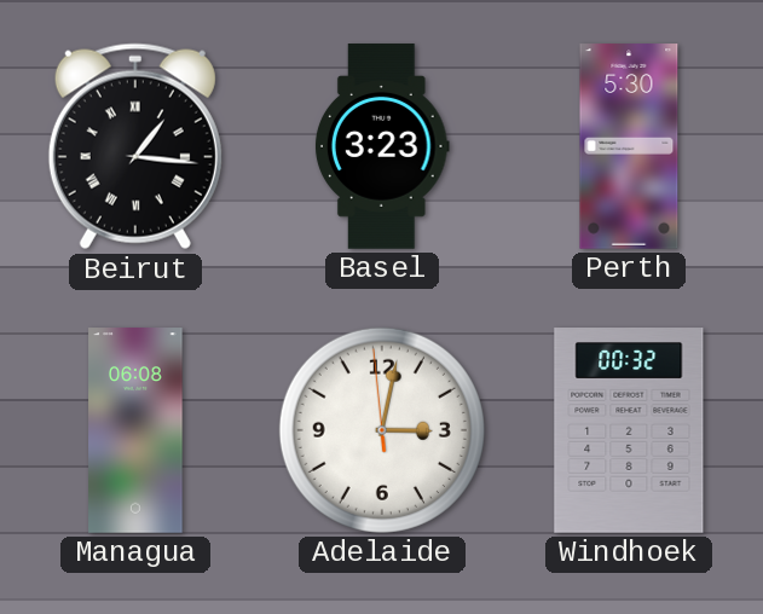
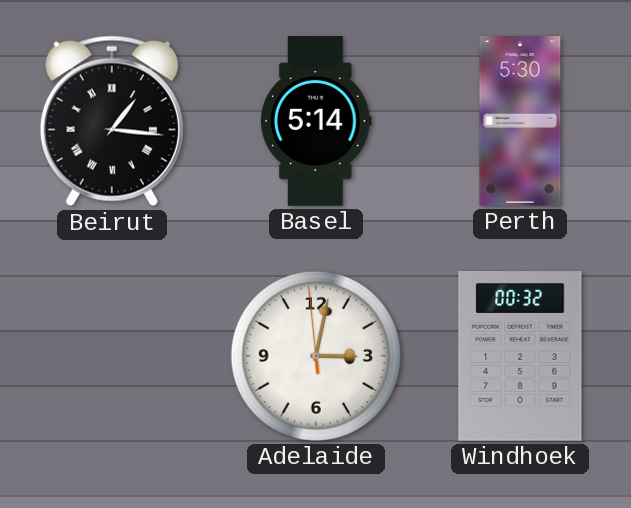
Basel: 3:23 -> 5:14
Managua: 06:08 -> none
